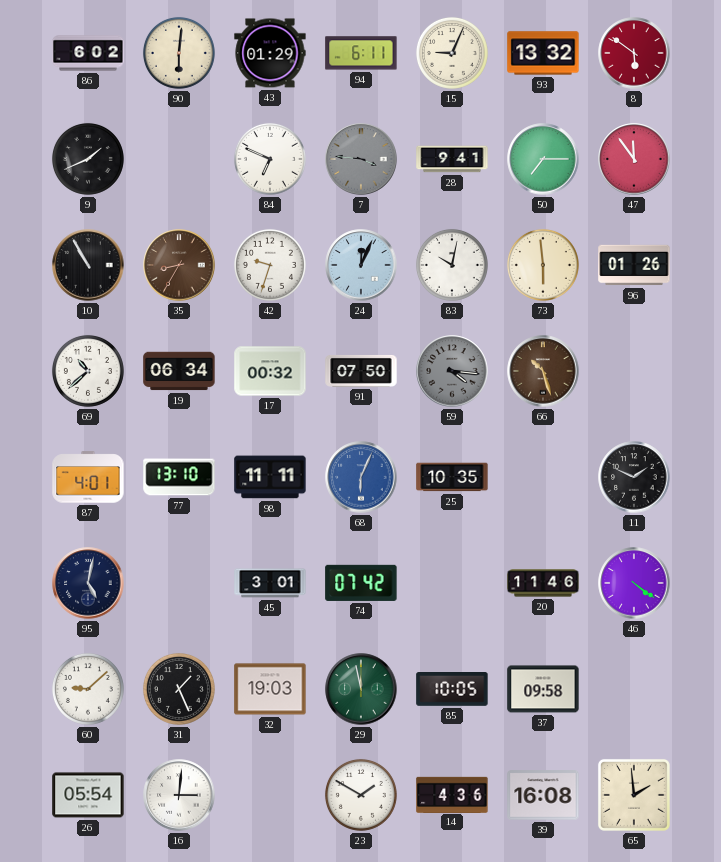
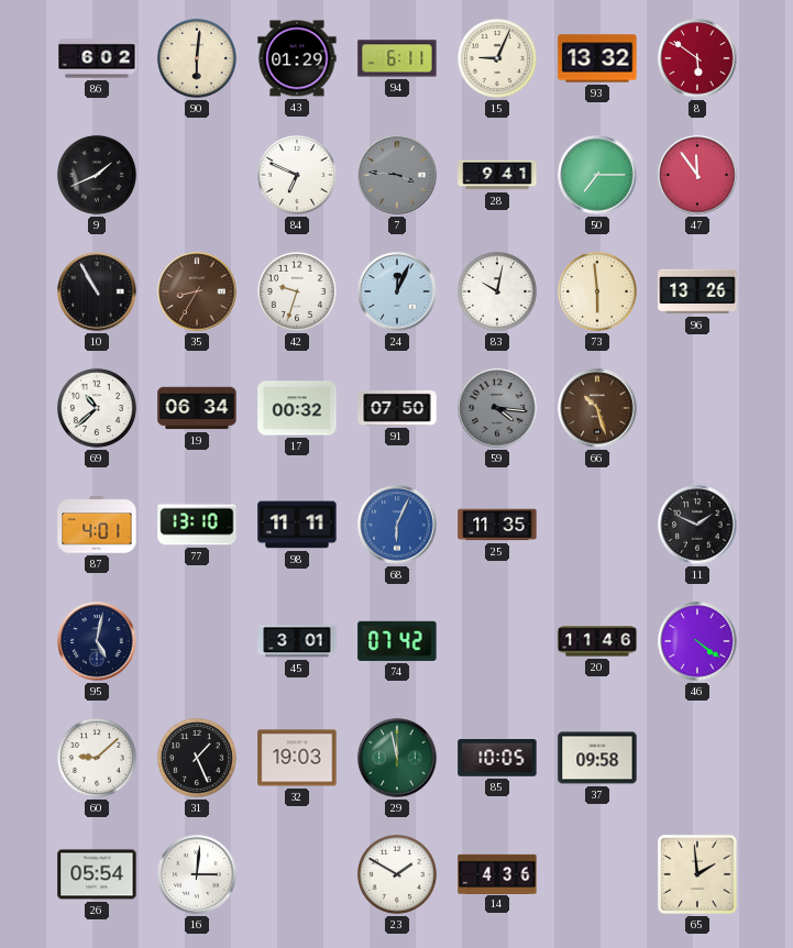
96: 01:26 -> 13:26
25: 10:35 -> 11:35
39: 16:08 -> none
